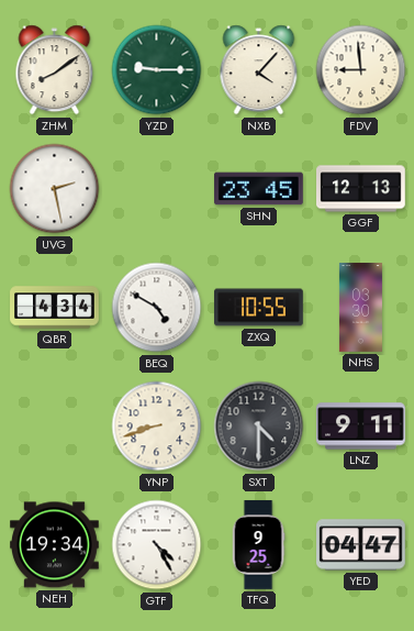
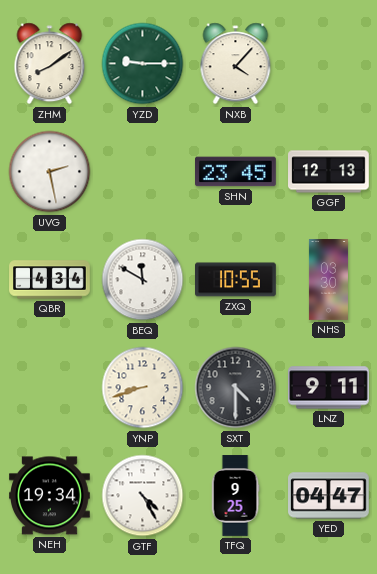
FDV: 8:59 -> none
BEQ: 4:50 -> 11:50
